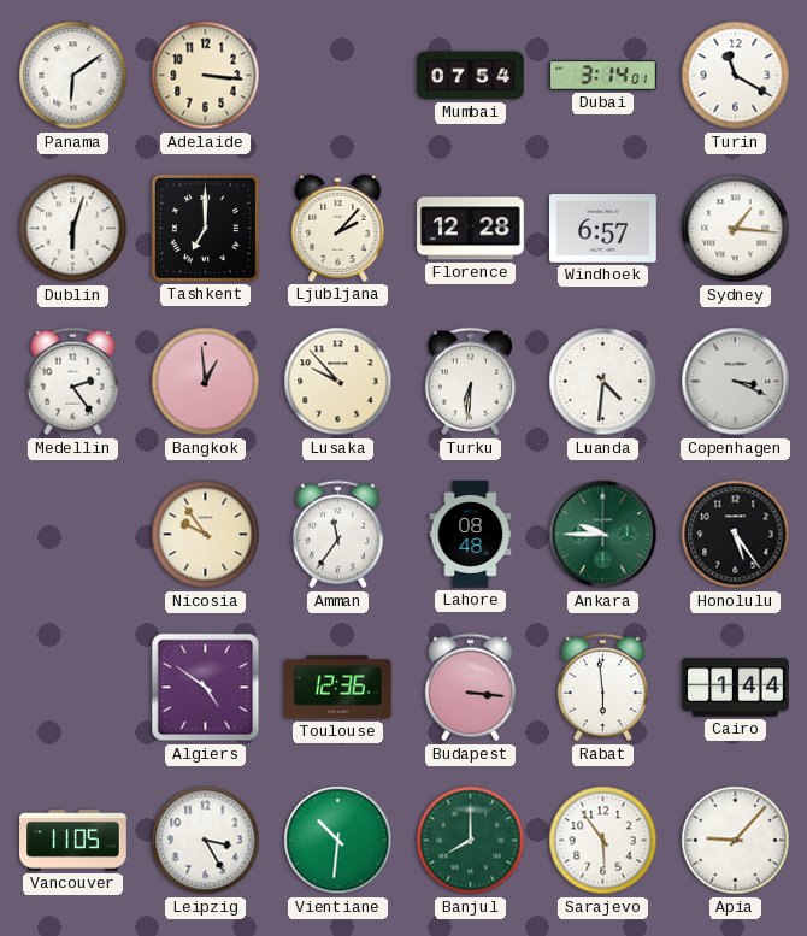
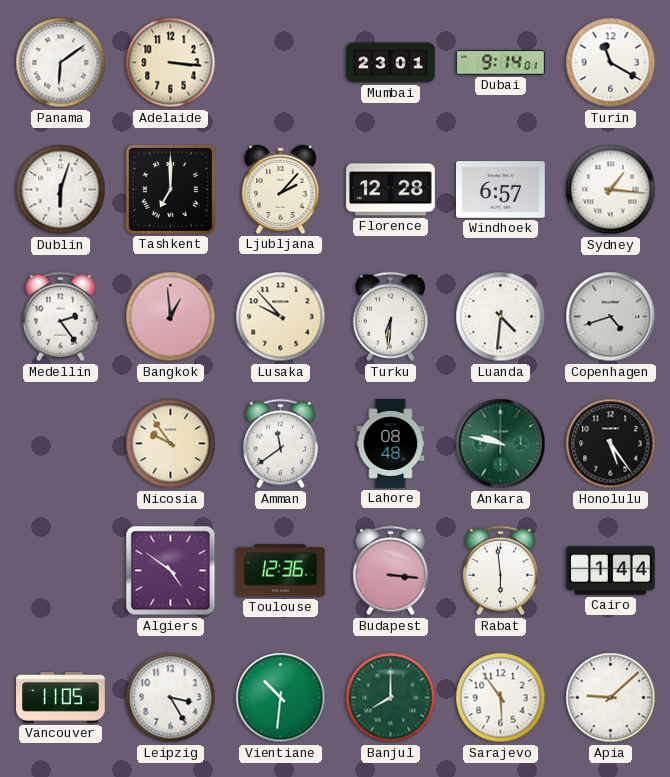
Mumbai: 07:54 -> 23:01
Dubai: 3:14 -> 9:14
Copenhagen: 3:19 -> 4:42
Amman: 11:36 -> 11:39
Ankara: 9:45 -> 9:47
Apia: 9:07 -> 9:08
